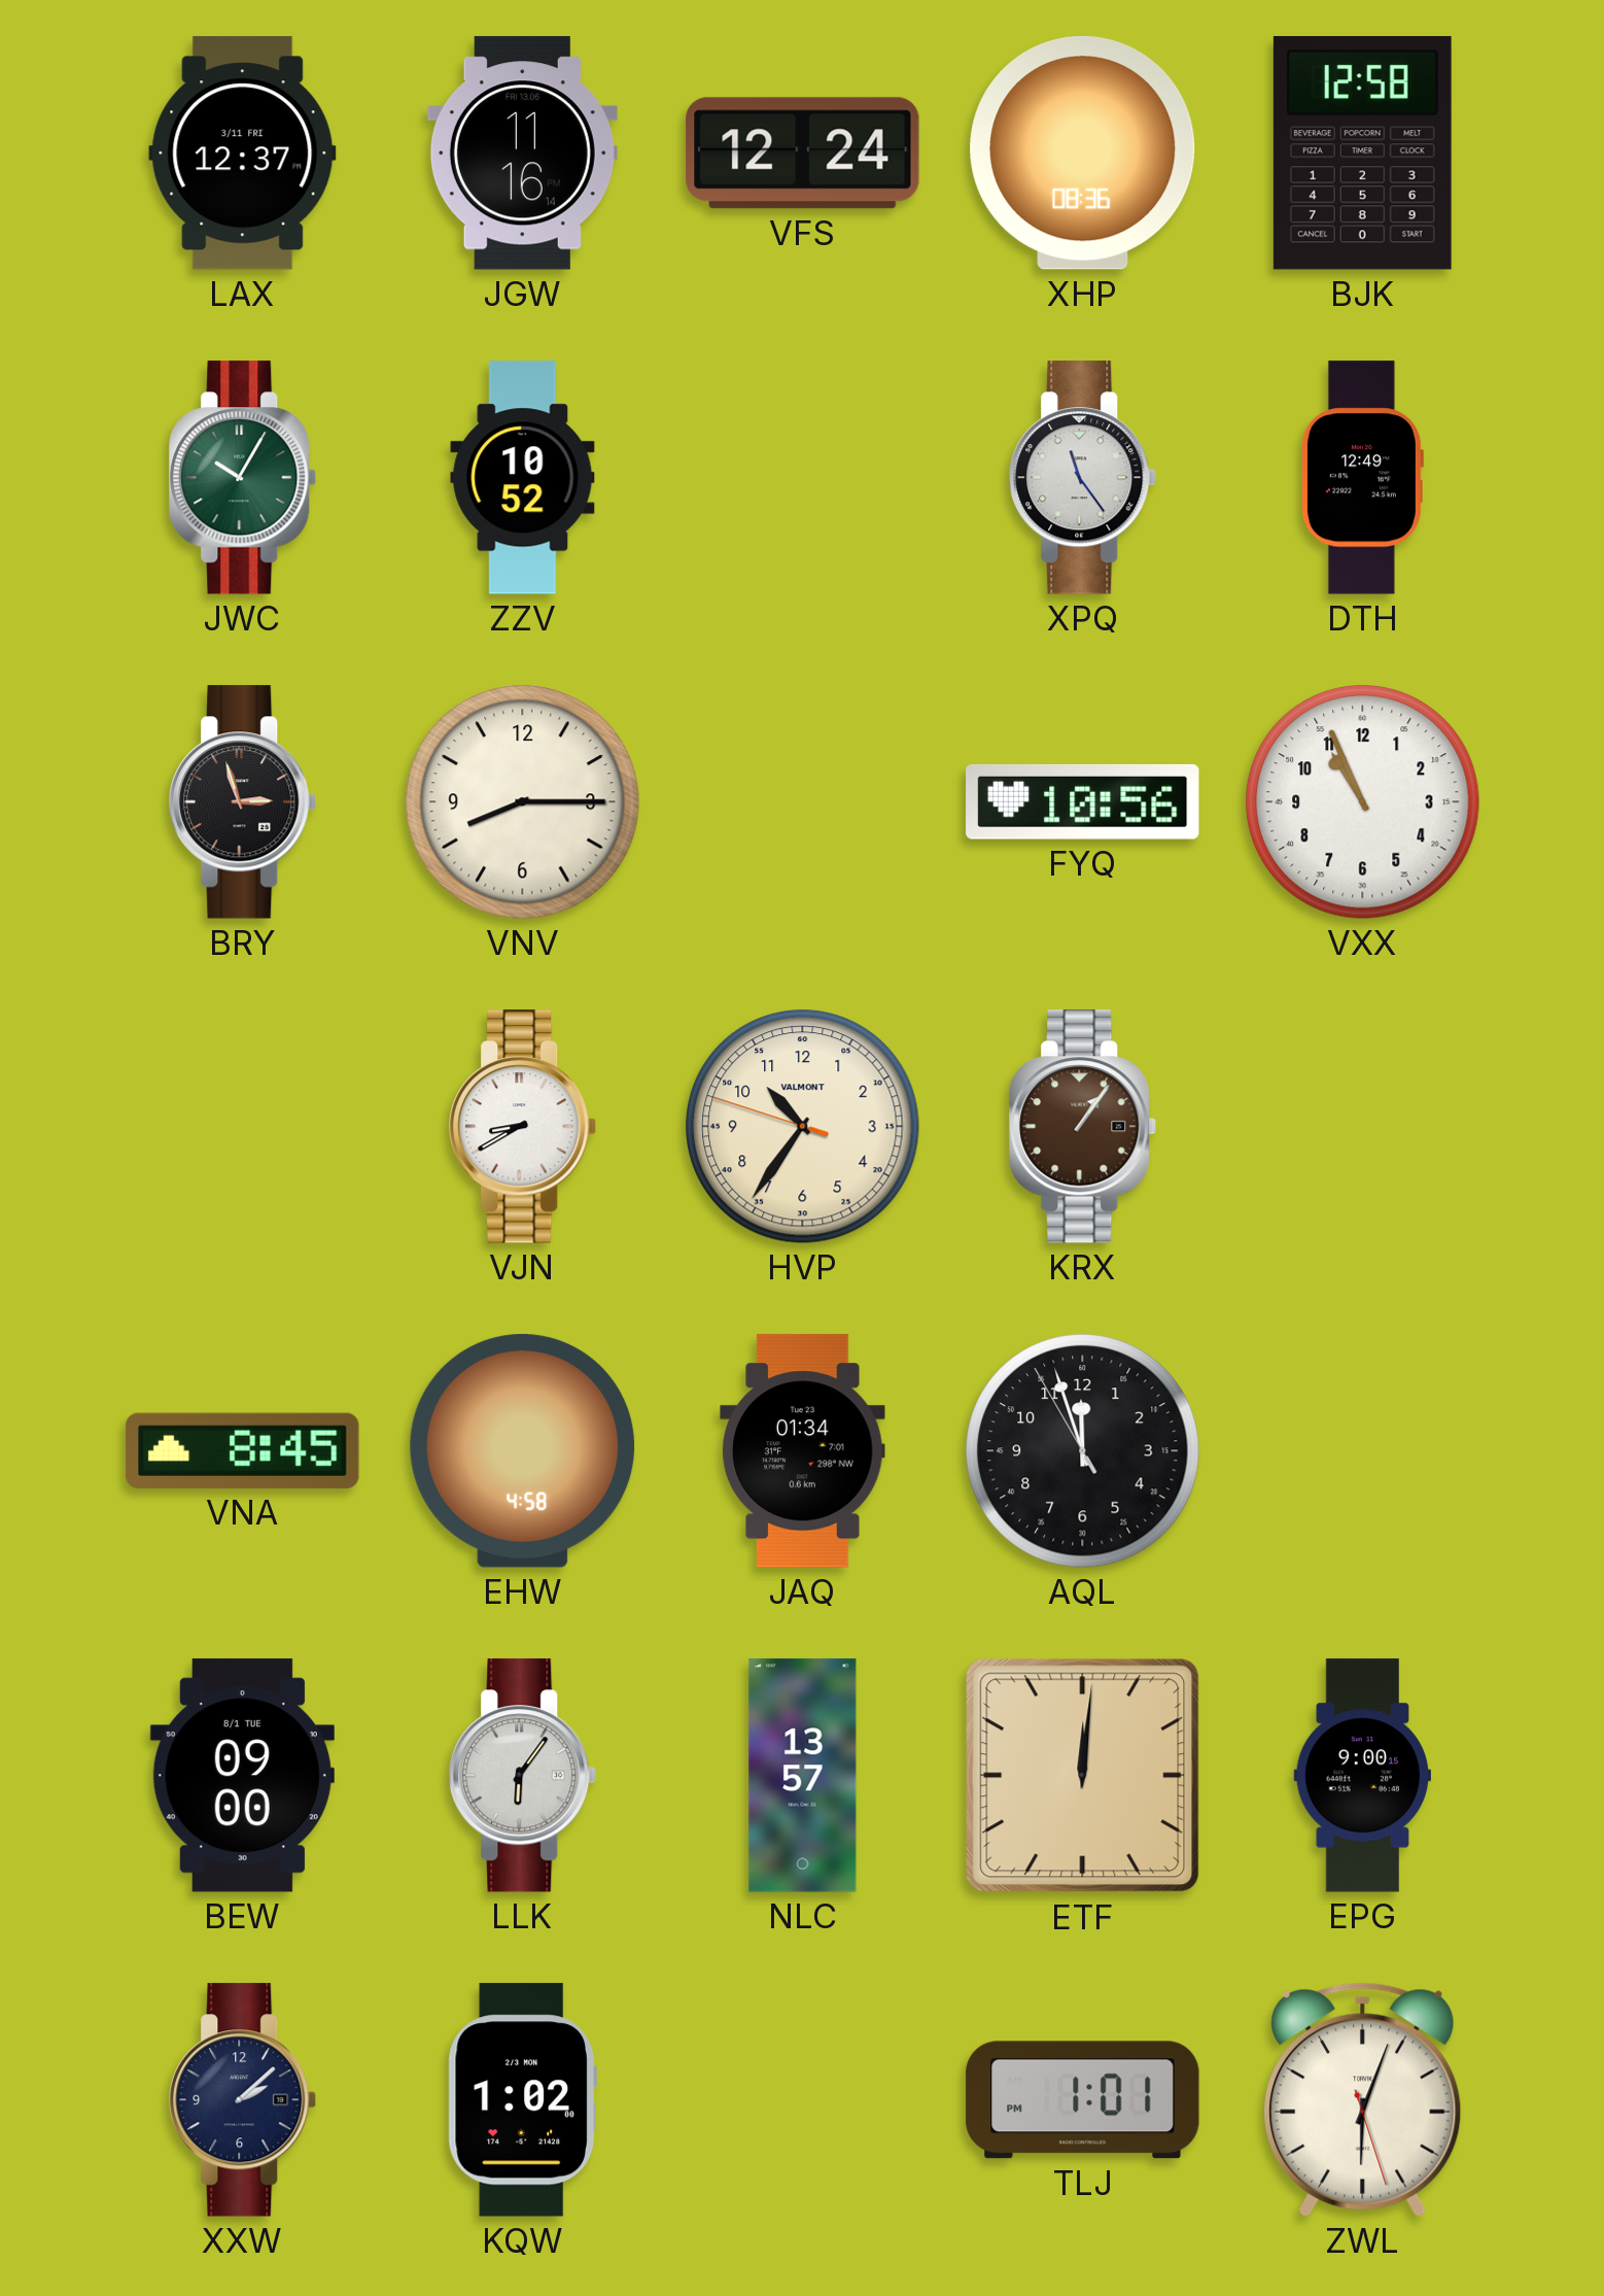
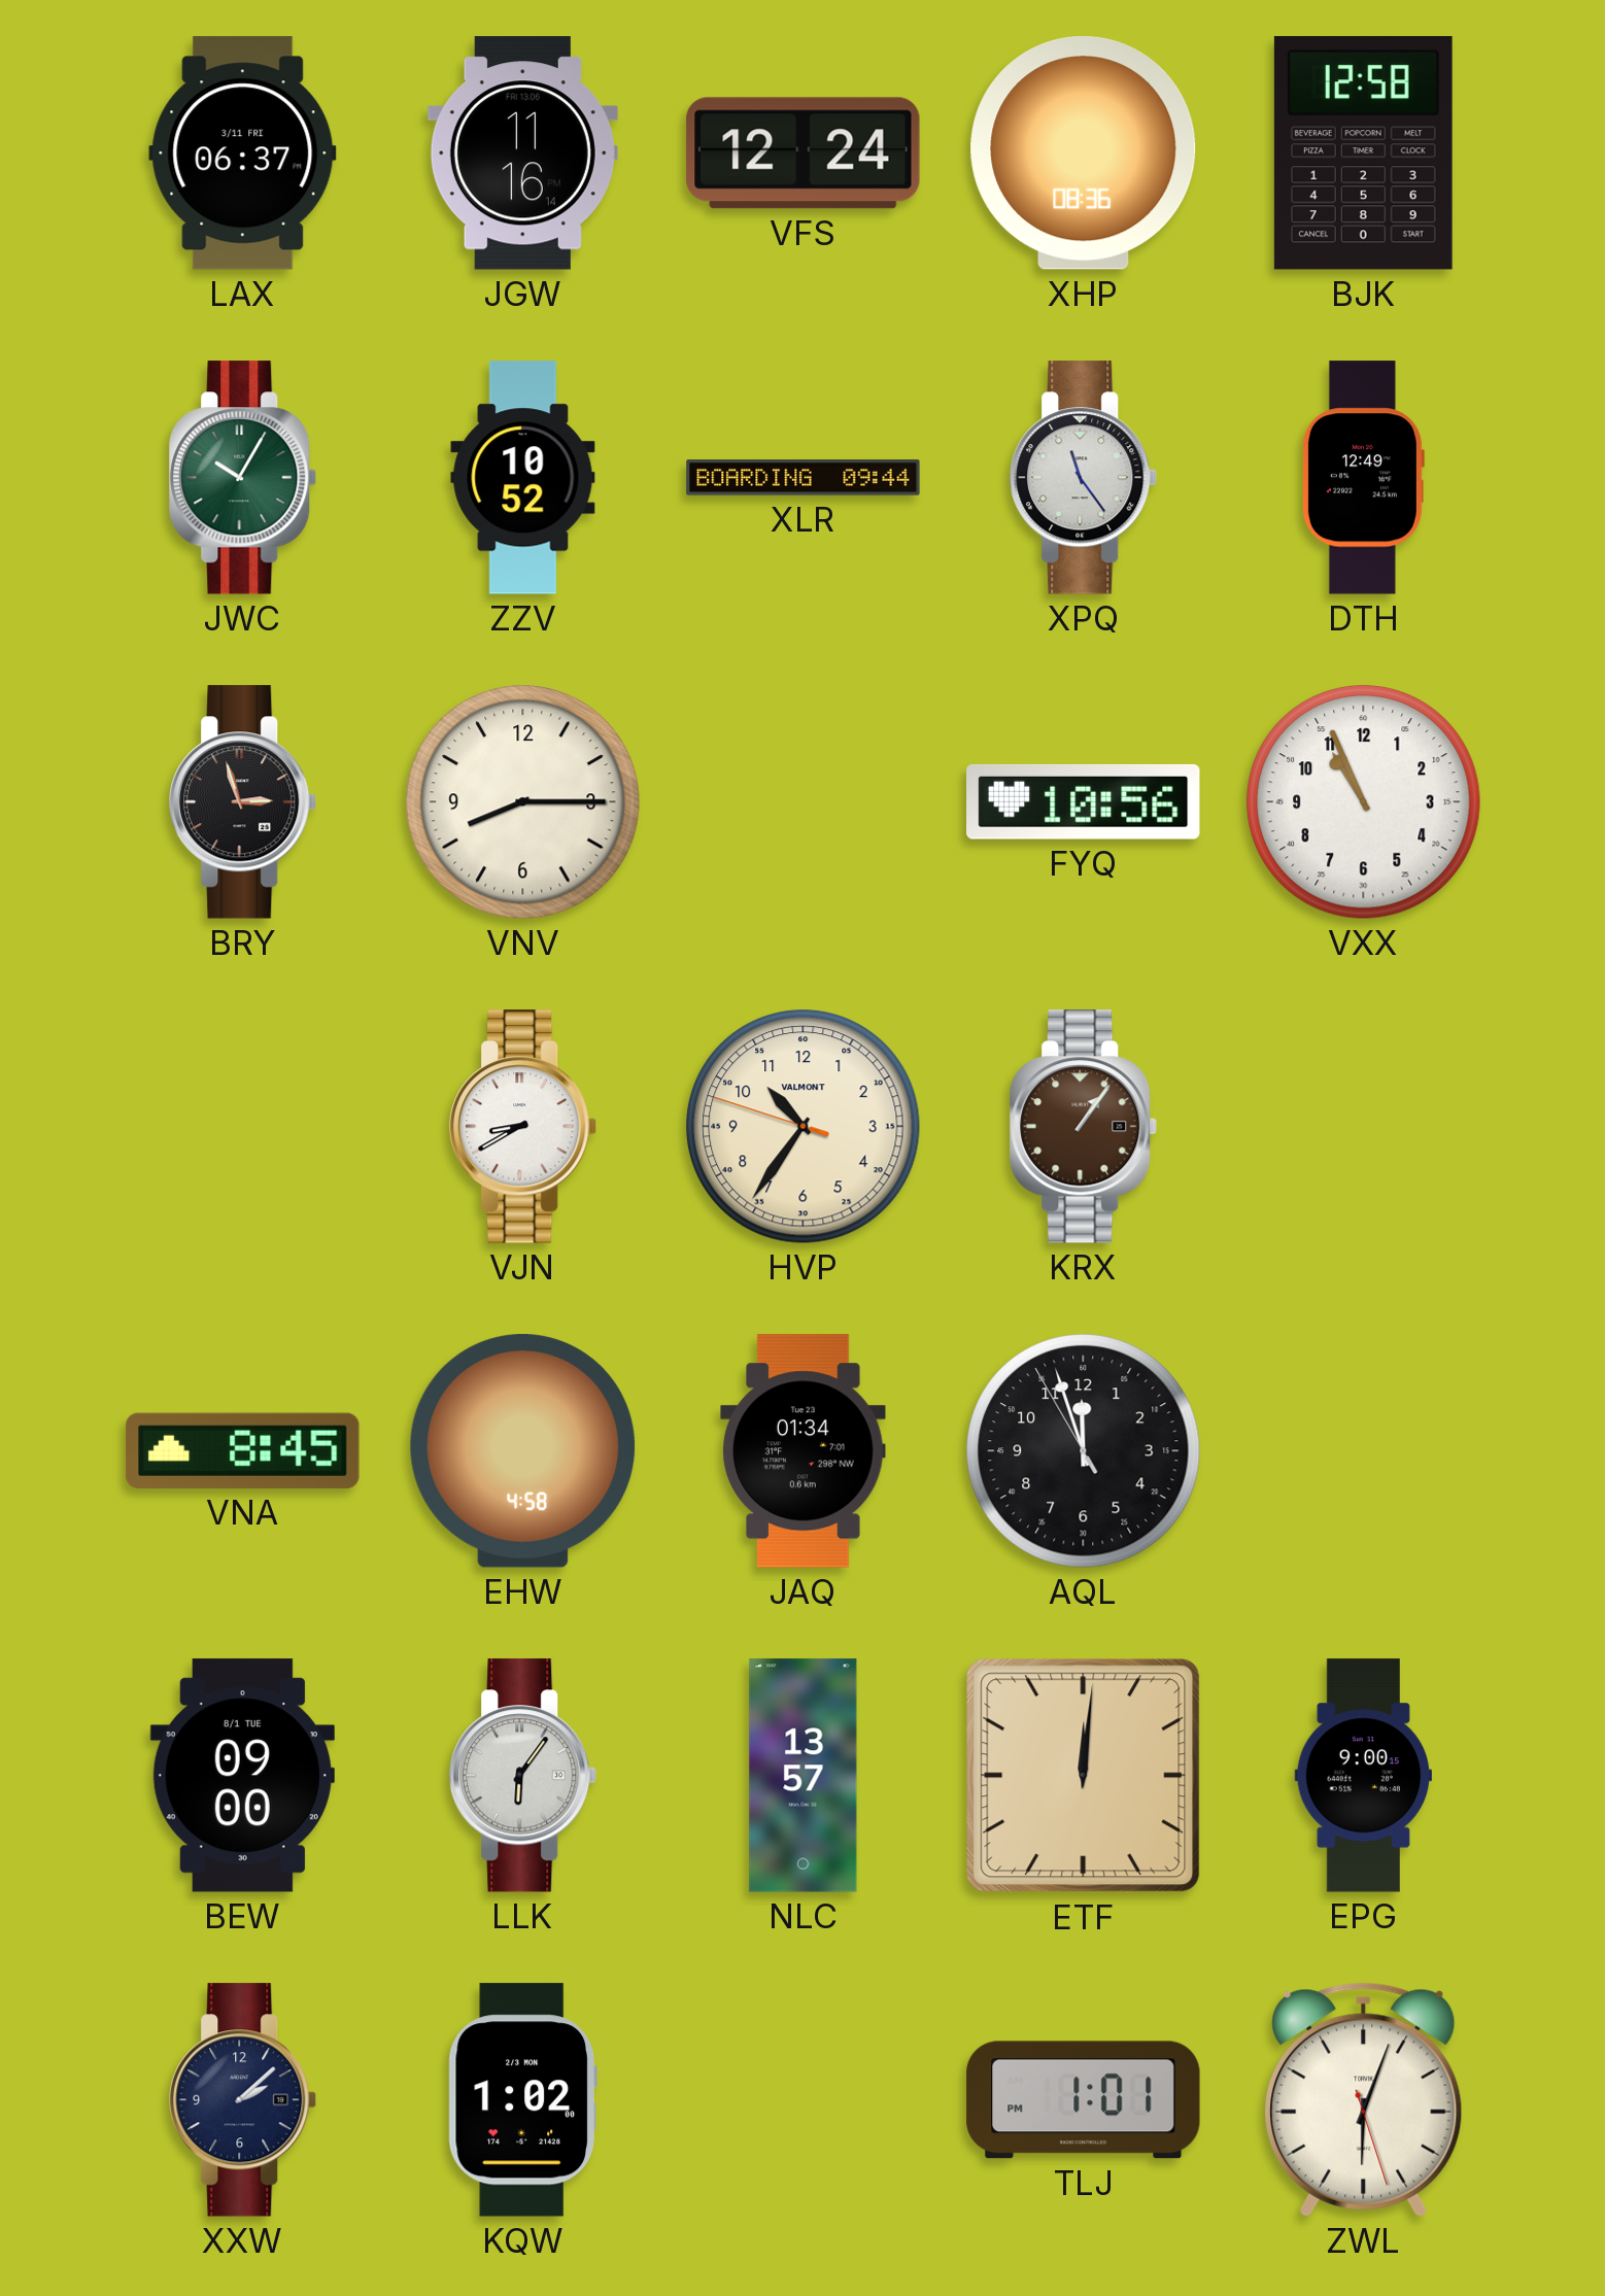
LAX: 12:37 -> 06:37
XLR: none -> 09:44
